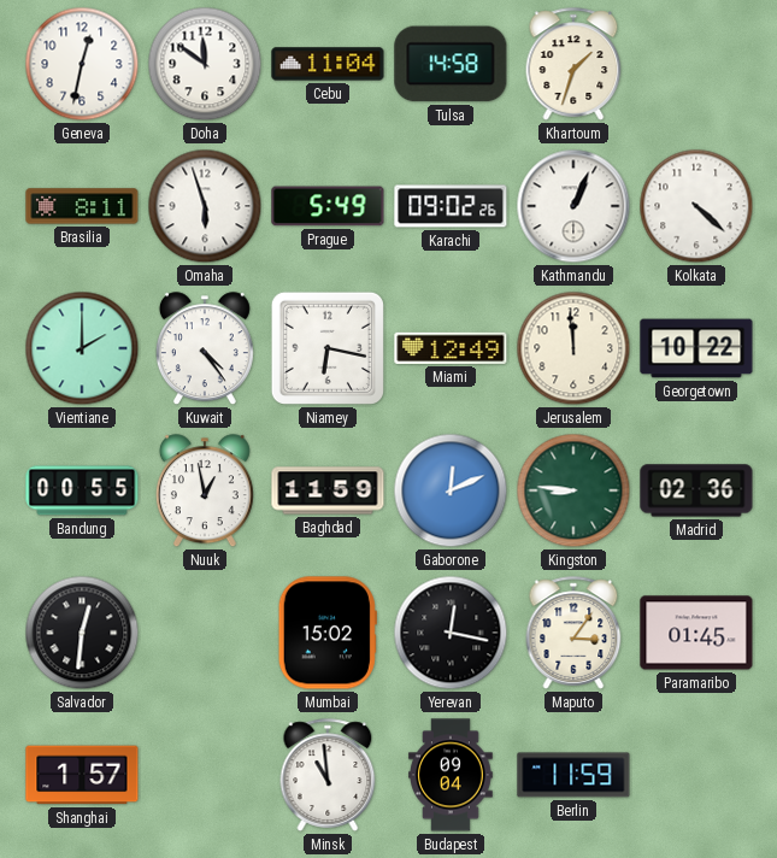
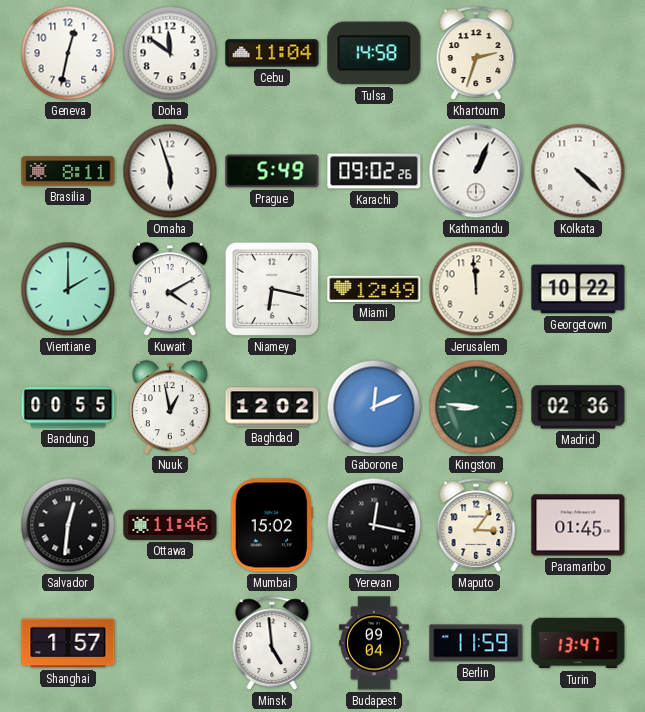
Khartoum: 1:33 -> 2:33
Kuwait: 4:24 -> 4:10
Baghdad: 11:59 -> 12:02
Ottawa: none -> 11:46
Minsk: 10:59 -> 4:59
Turin: none -> 13:47
